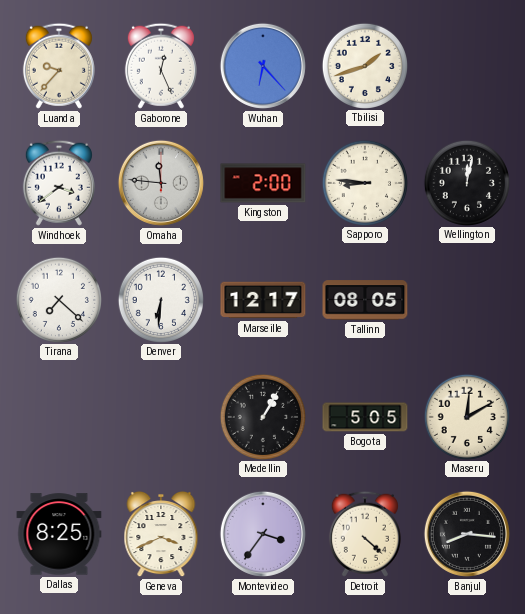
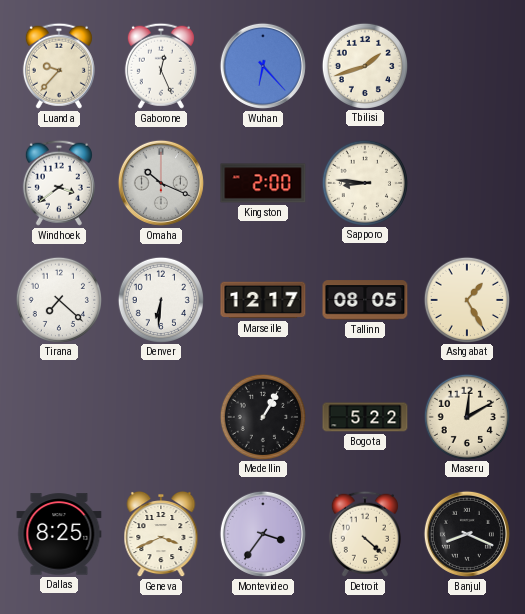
Omaha: 11:46 -> 10:19
Wellington: 12:02 -> none
Ashgabat: none -> 1:25
Bogota: 5:05 -> 5:22
Banjul: 8:16 -> 8:19
